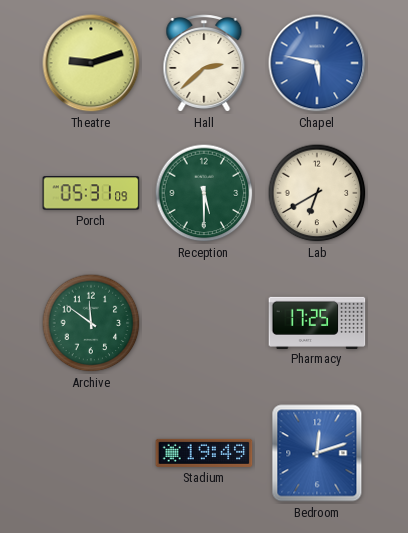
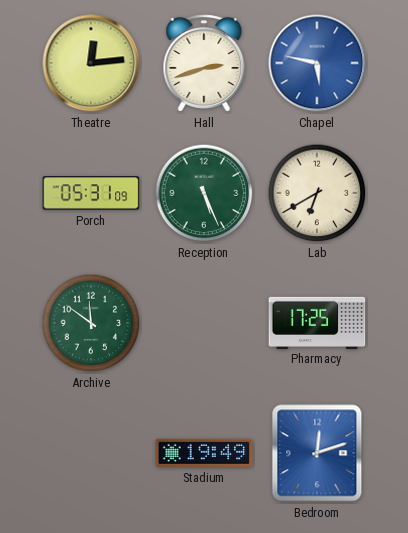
Theatre: 9:12 -> 12:14
Hall: 2:38 -> 2:42
Reception: 5:30 -> 5:26
